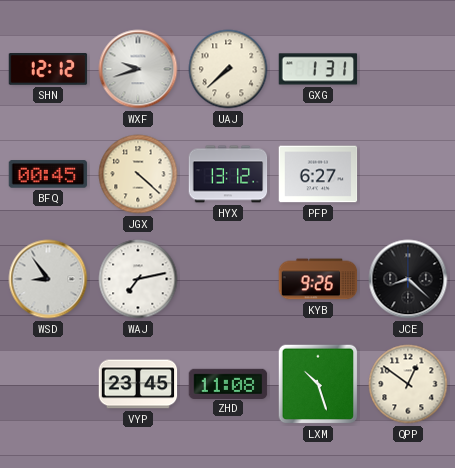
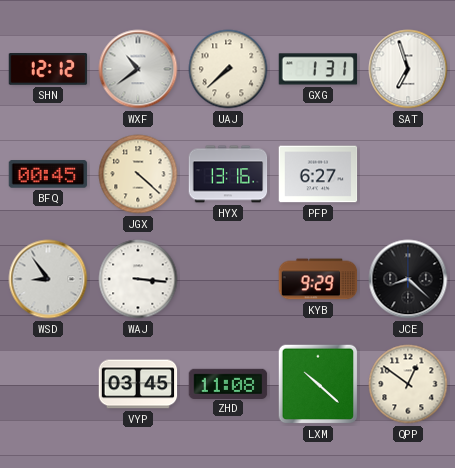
WXF: 9:42 -> 10:39
SAT: none -> 6:57
HYX: 13:12 -> 13:16
WAJ: 7:13 -> 3:16
KYB: 9:26 -> 9:29
VYP: 23:45 -> 03:45
LXM: 10:27 -> 10:22
